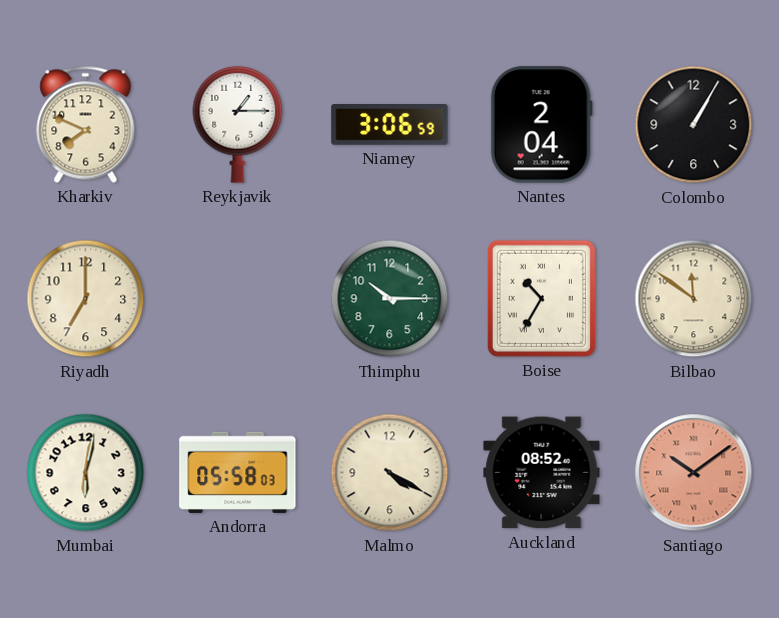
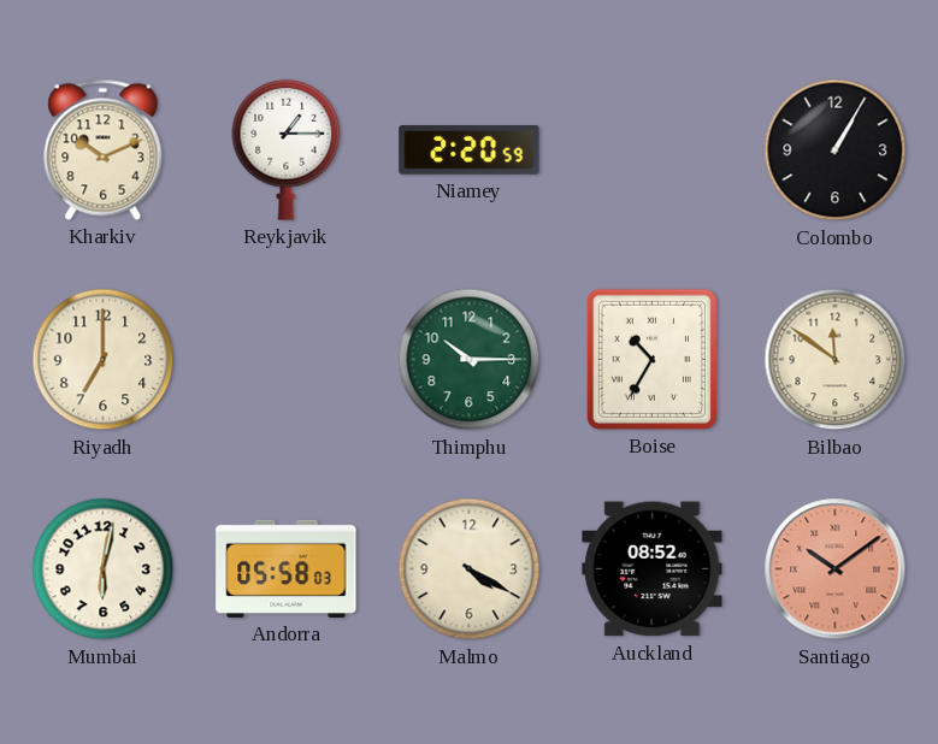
Kharkiv: 7:49 -> 10:11
Niamey: 3:06 -> 2:20
Nantes: 2:04 -> none
